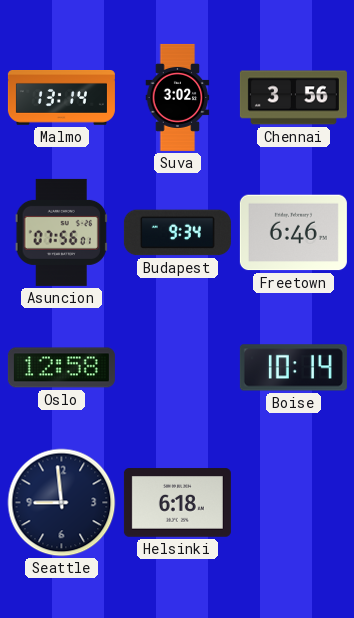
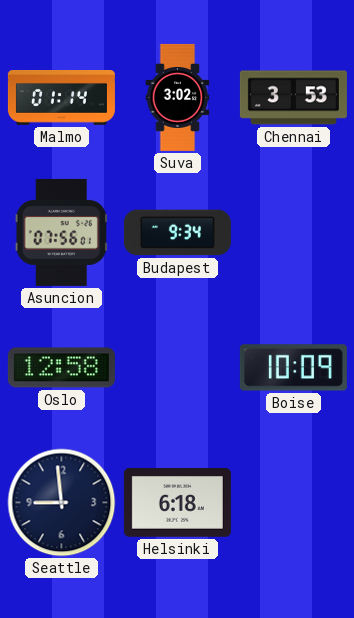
Malmo: 13:14 -> 01:14
Chennai: 3:56 -> 3:53
Freetown: 6:46 -> none
Boise: 10:14 -> 10:09
